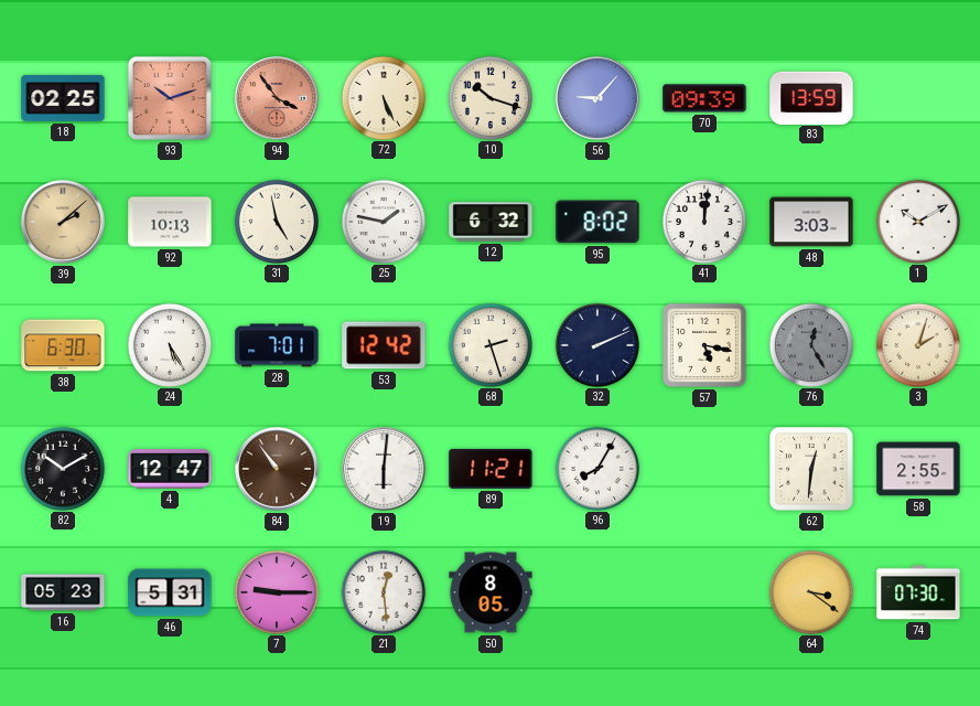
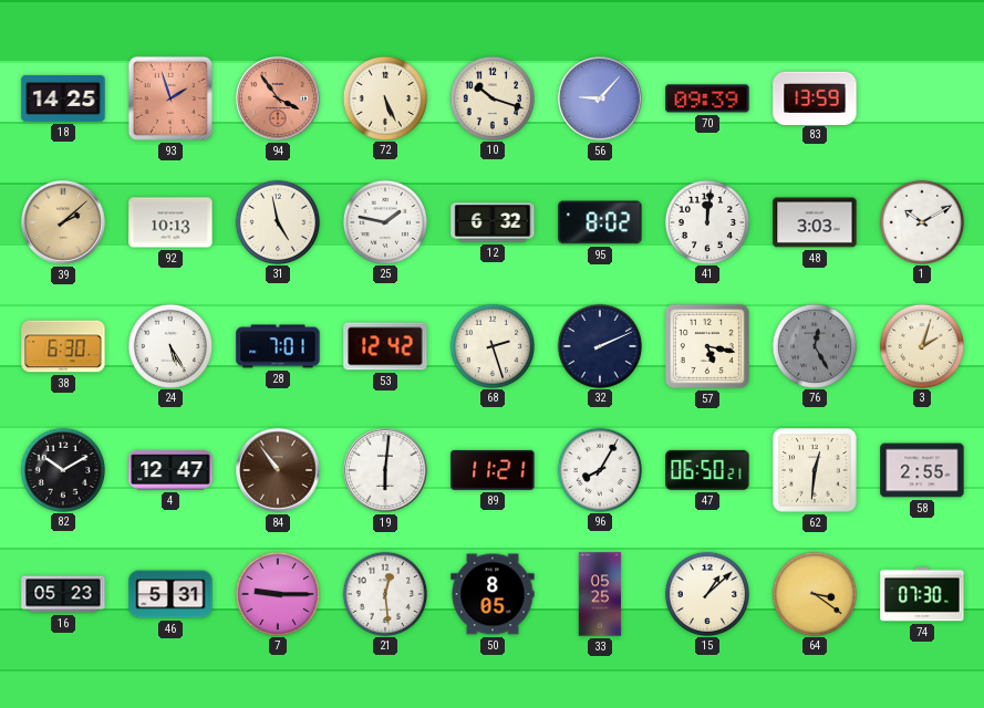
18: 02:25 -> 14:25
93: 10:12 -> 1:57
47: none -> 06:50
33: none -> 05:25
15: none -> 1:08
